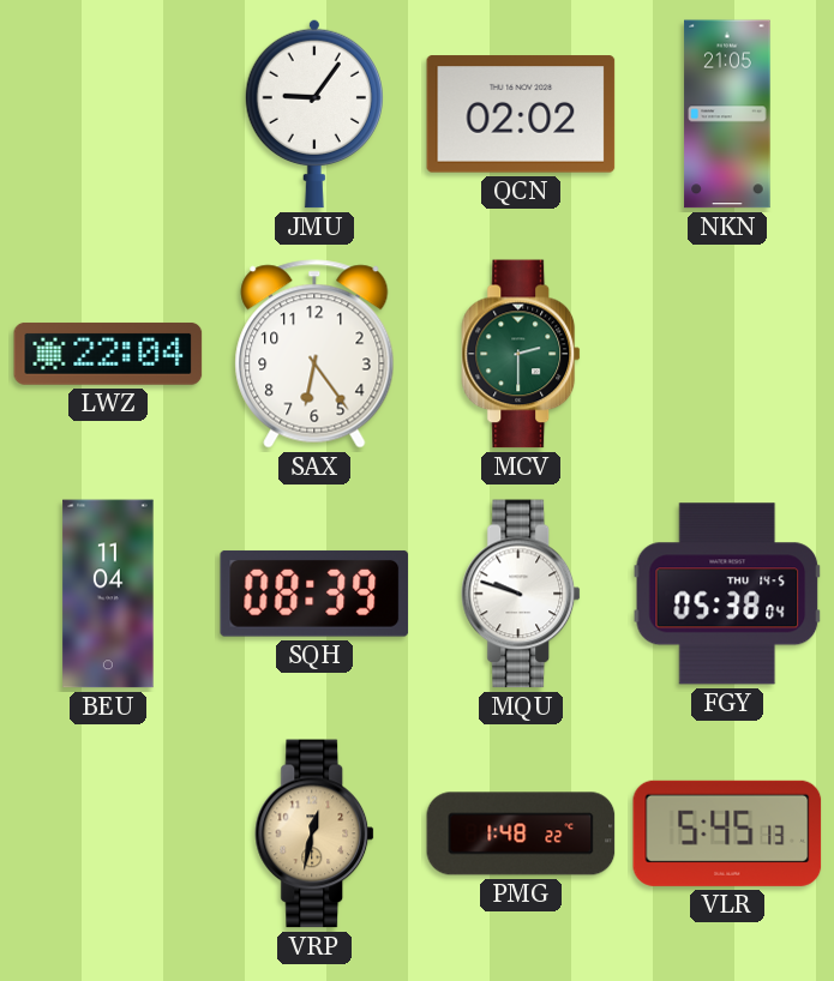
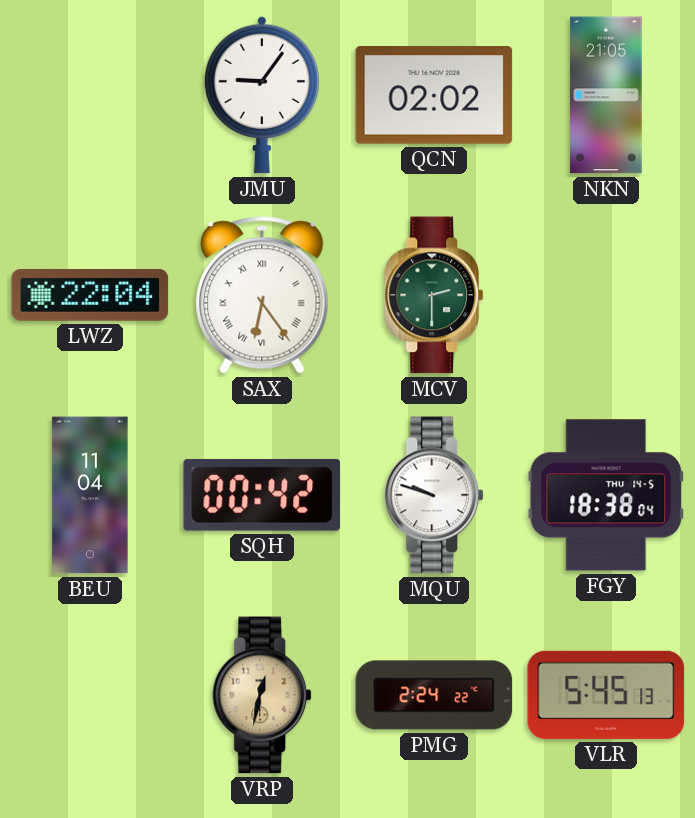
SAX numerals: Arabic -> Roman
SQH: 08:39 -> 00:42
FGY: 05:38 -> 18:38
PMG: 1:48 -> 2:24
